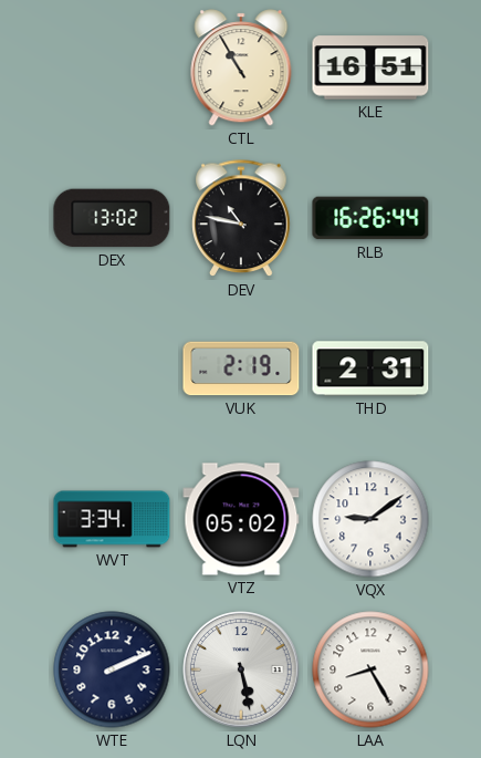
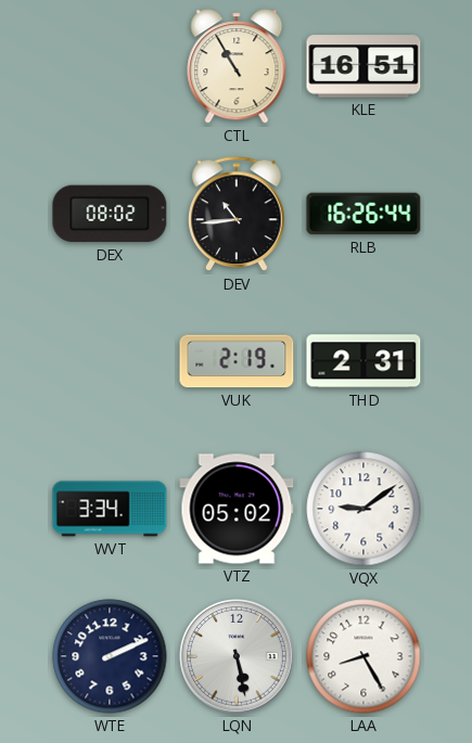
DEX: 13:02 -> 08:02
DEV: 10:47 -> 10:44
